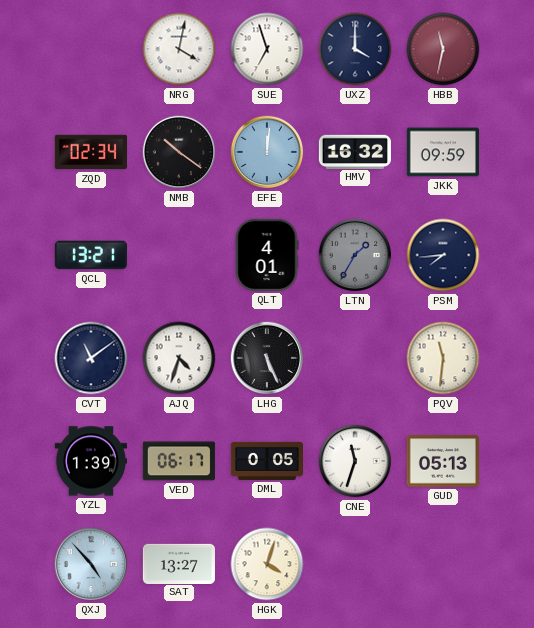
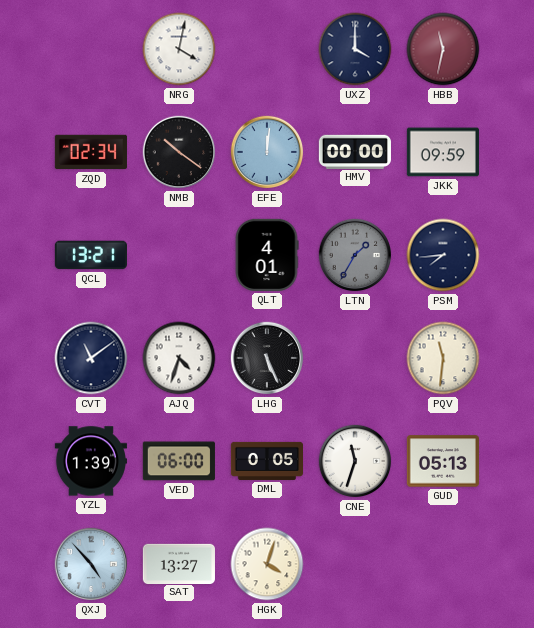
SUE: 6:57 -> none
HMV: 16:32 -> 00:00
VED: 06:17 -> 06:00
